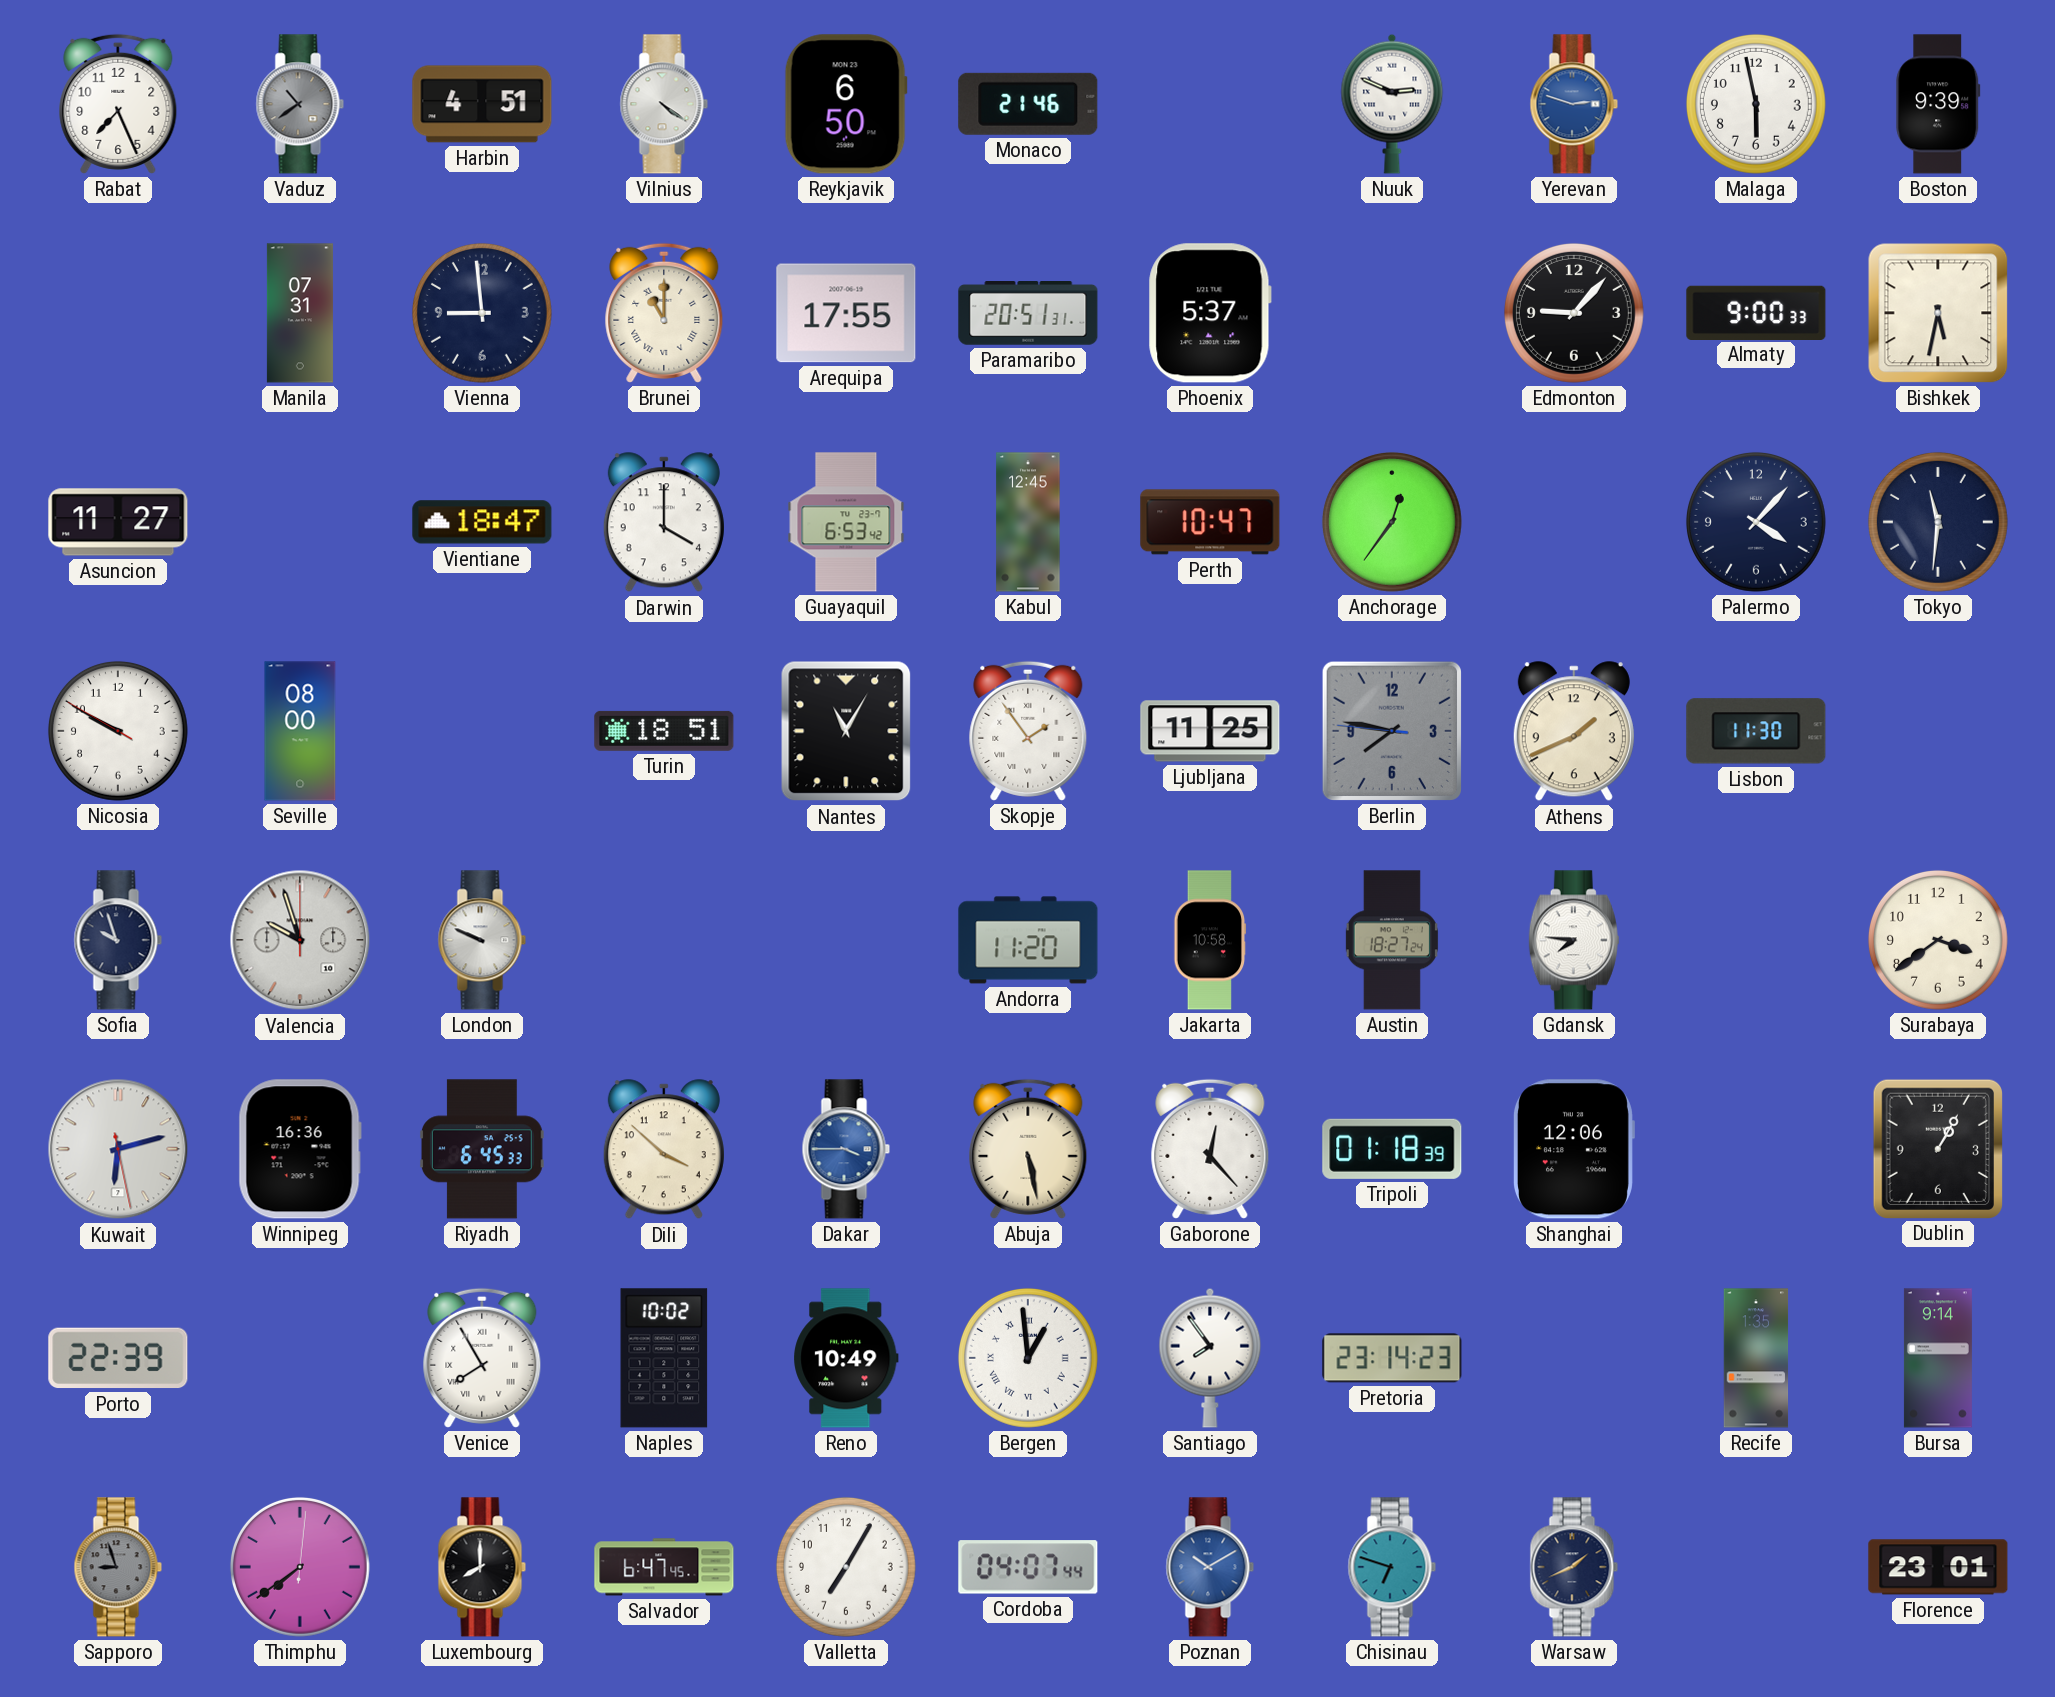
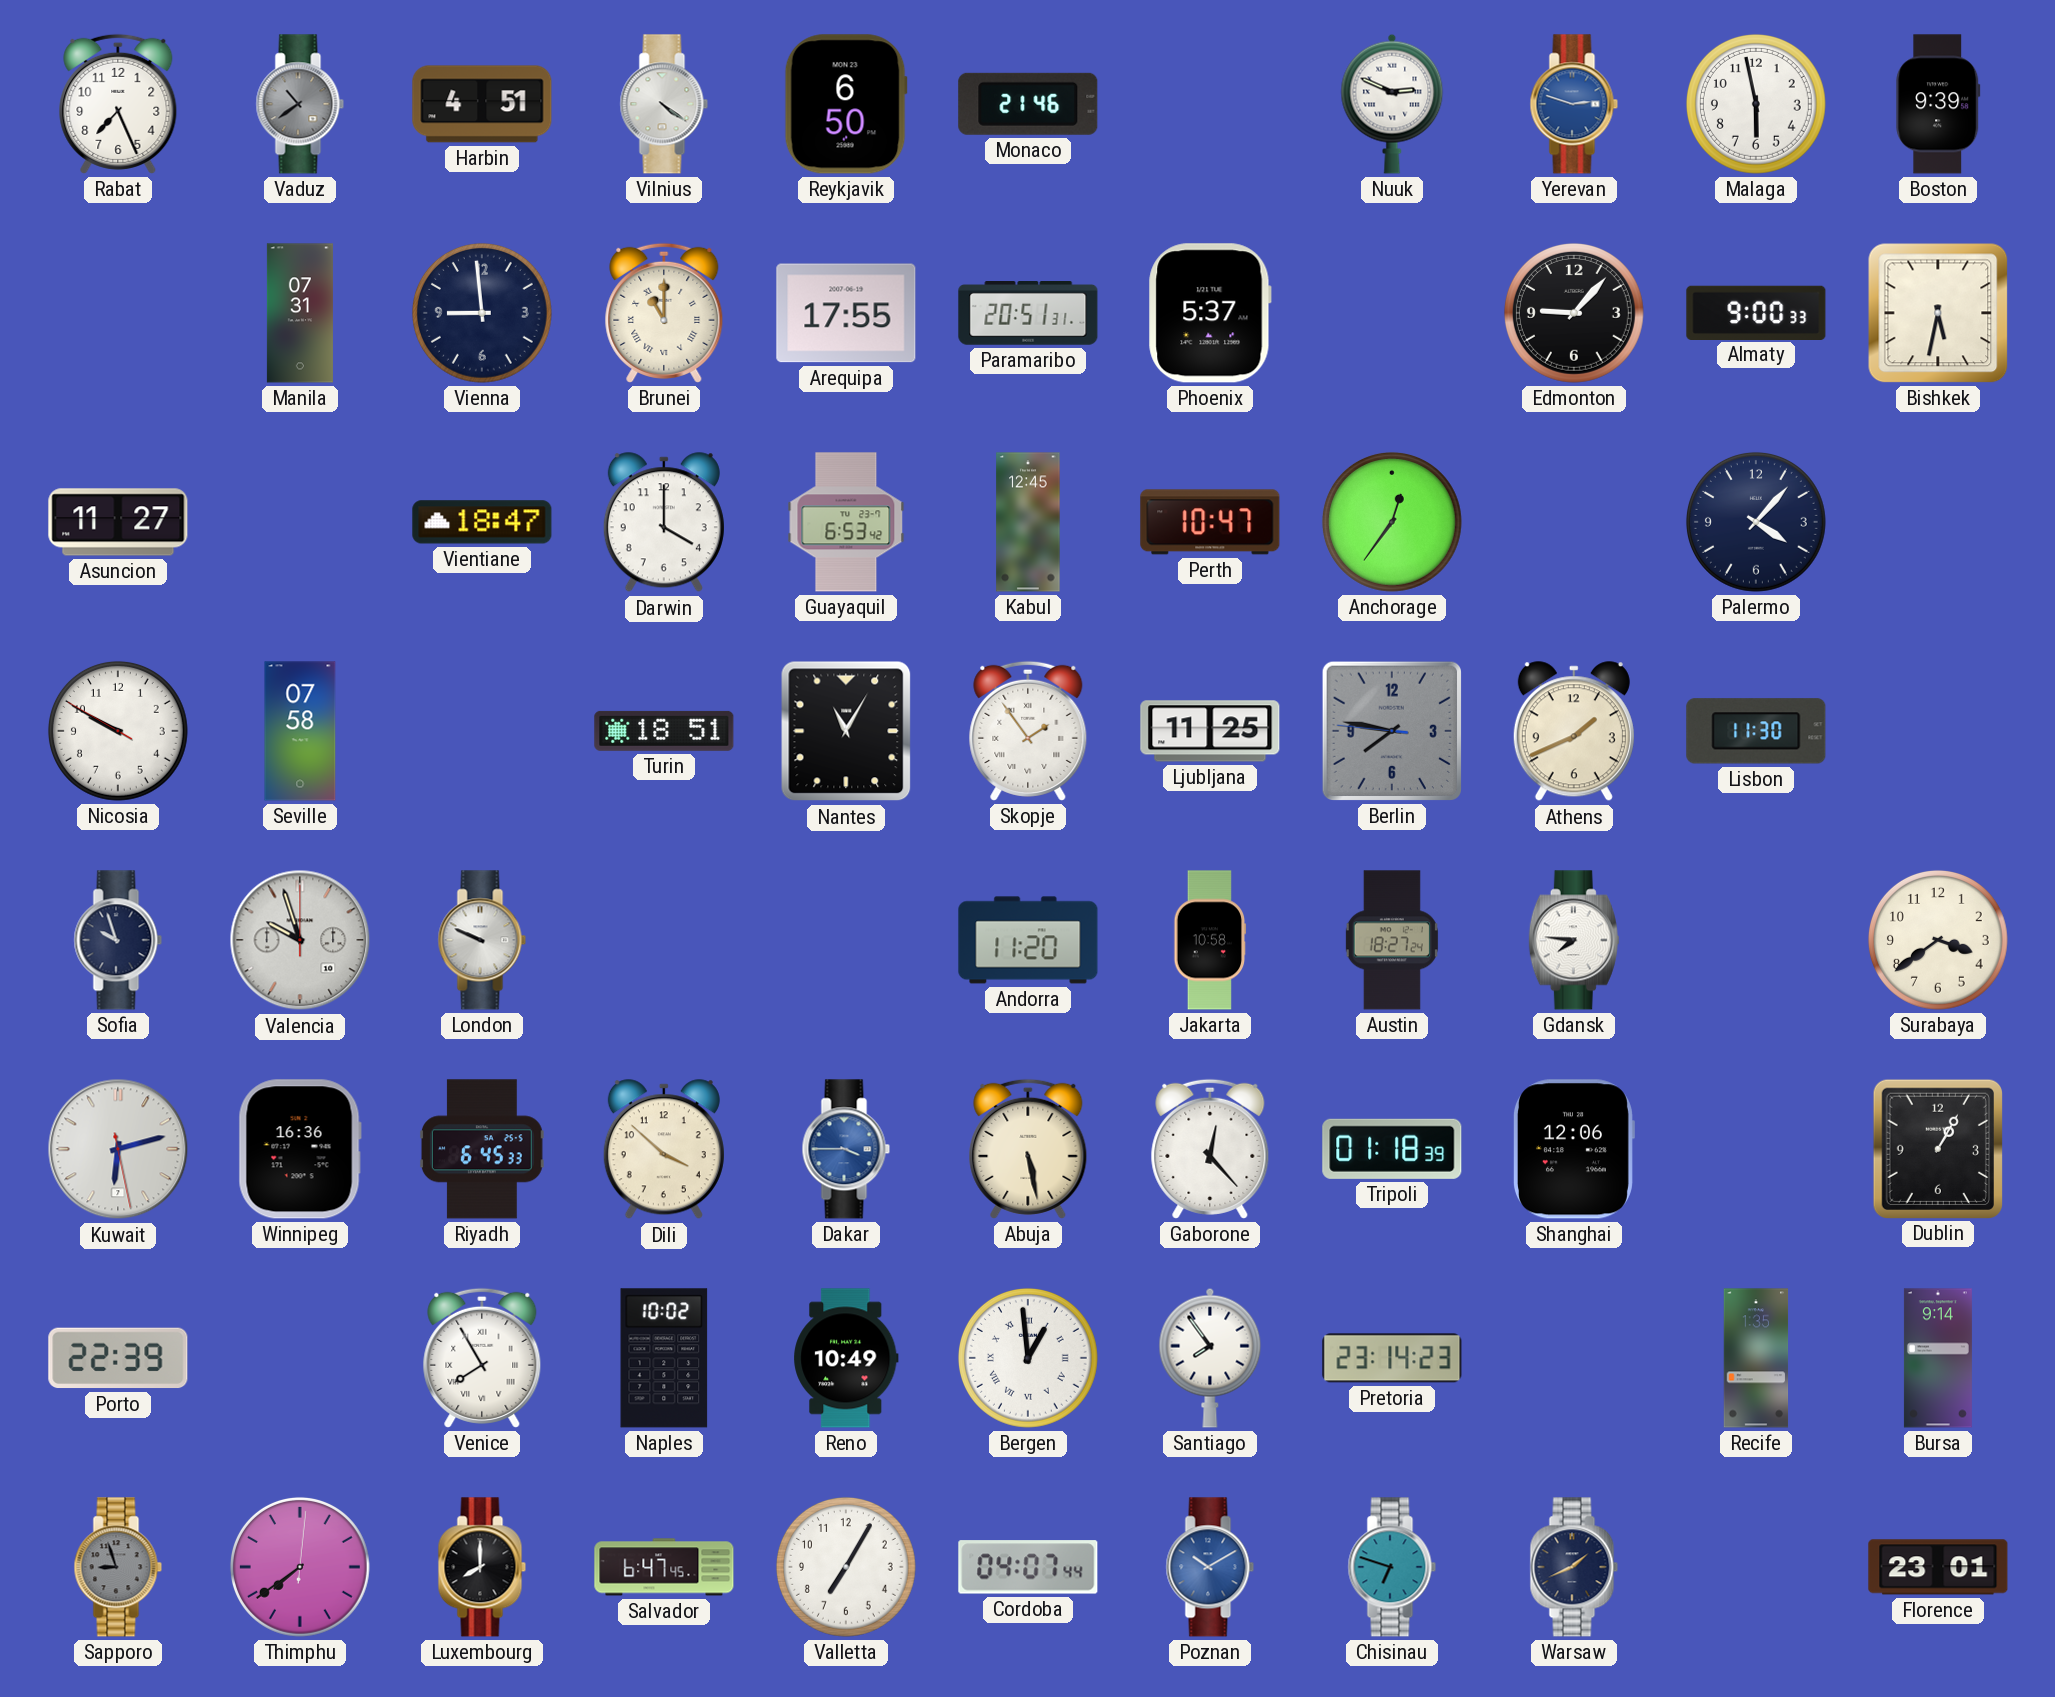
Tokyo: 11:31 -> none
Seville: 08:00 -> 07:58
